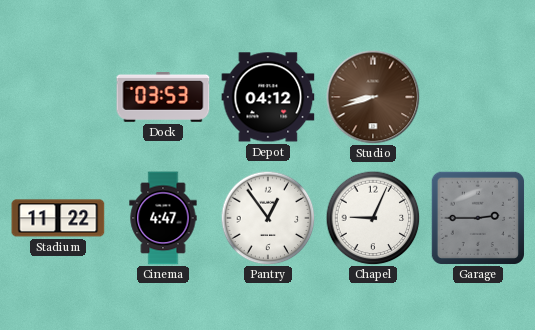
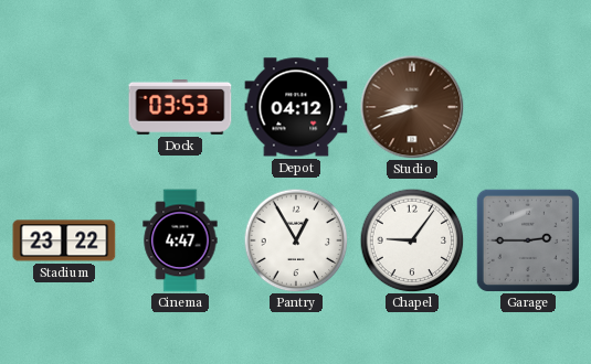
Stadium: 11:22 -> 23:22
Pantry: 12:54 -> 12:55
Chapel: 9:04 -> 9:06
